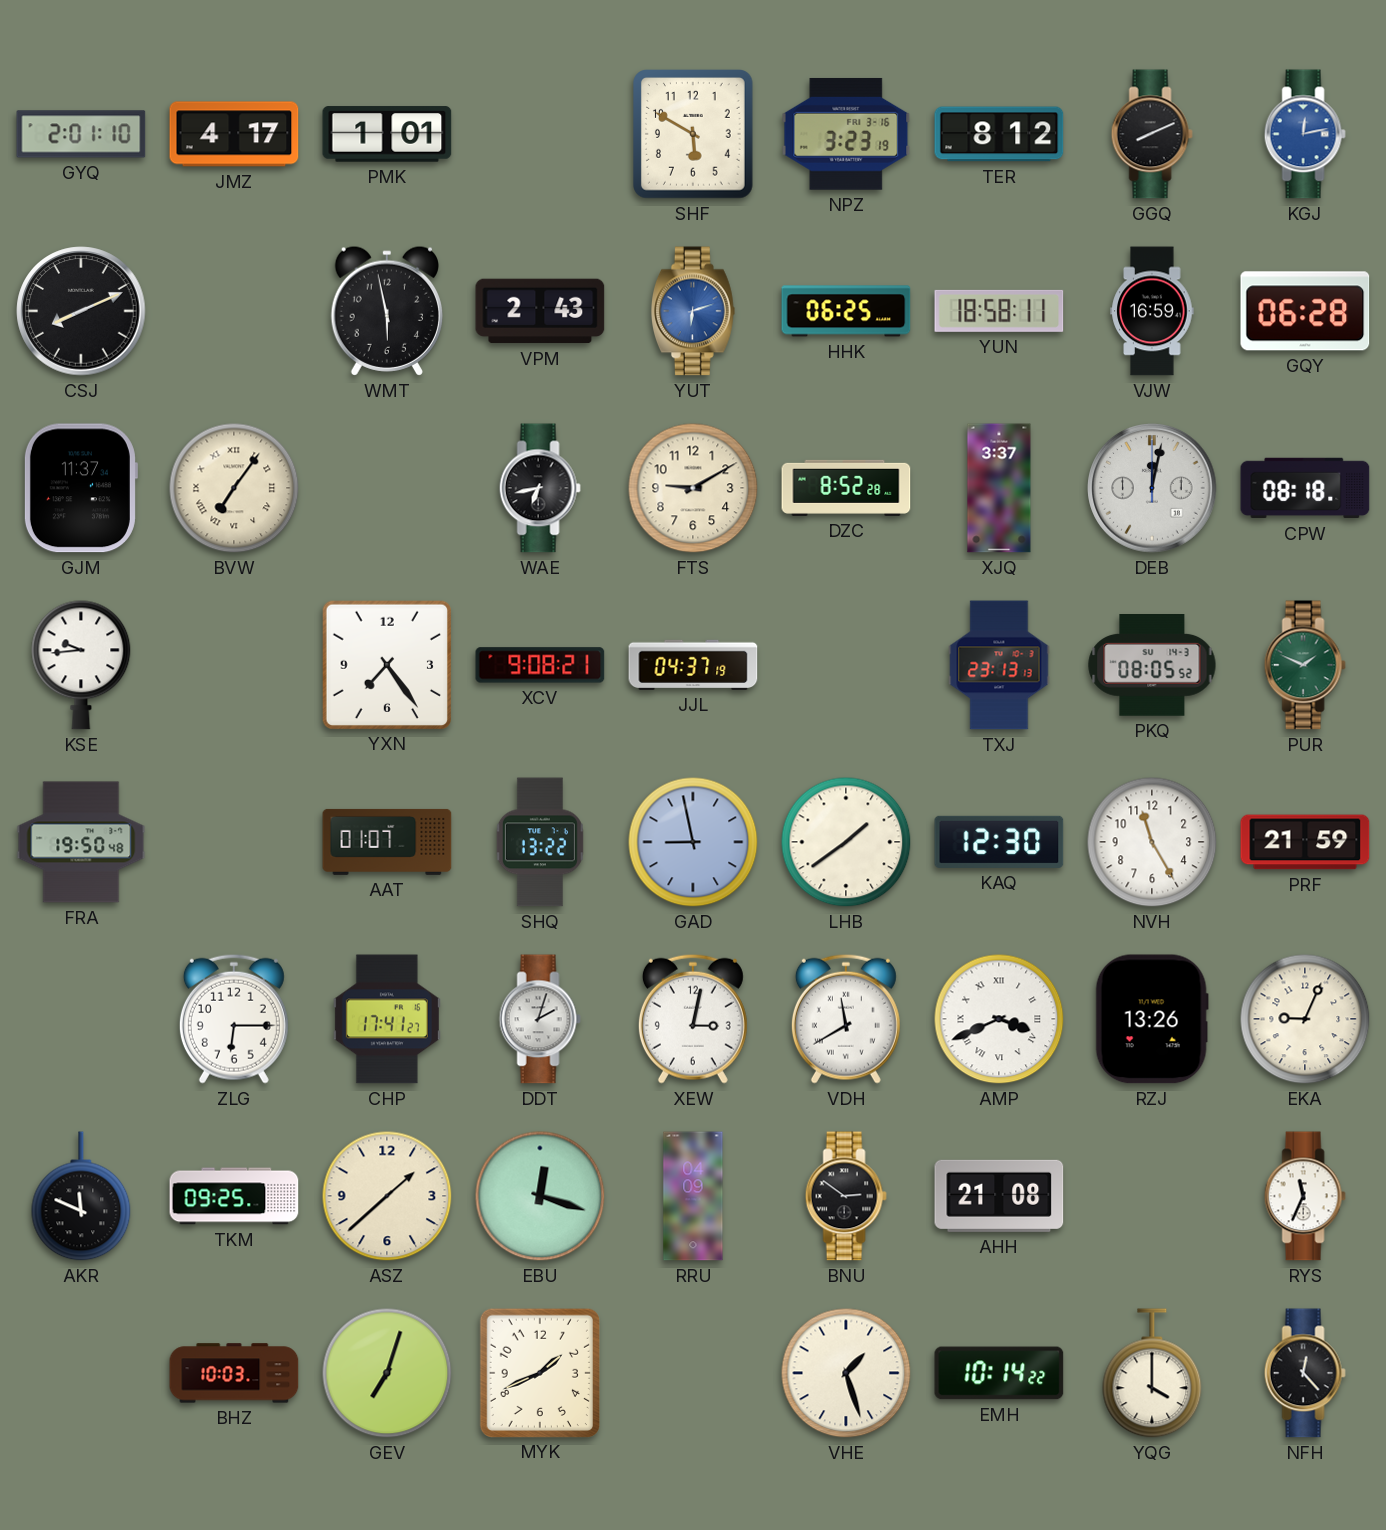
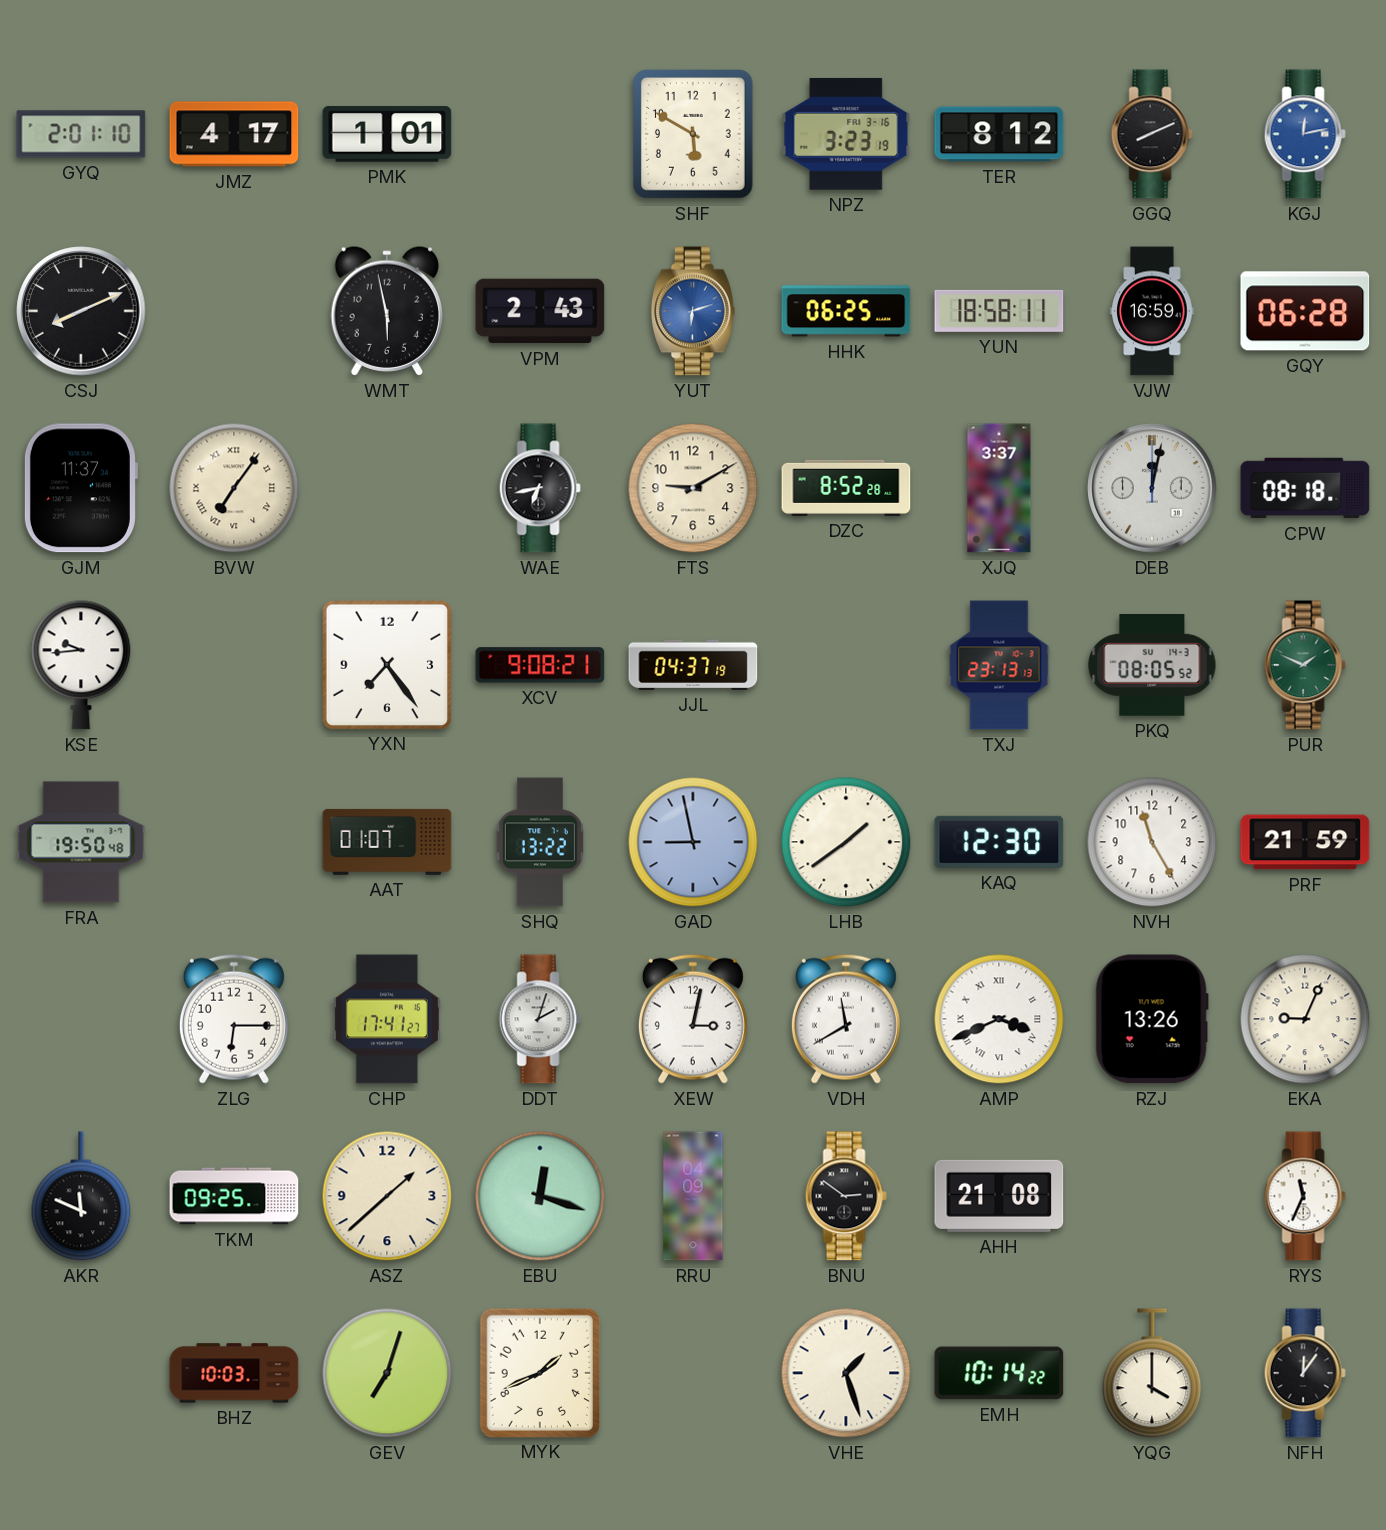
NFH: 12:23 -> 12:06
